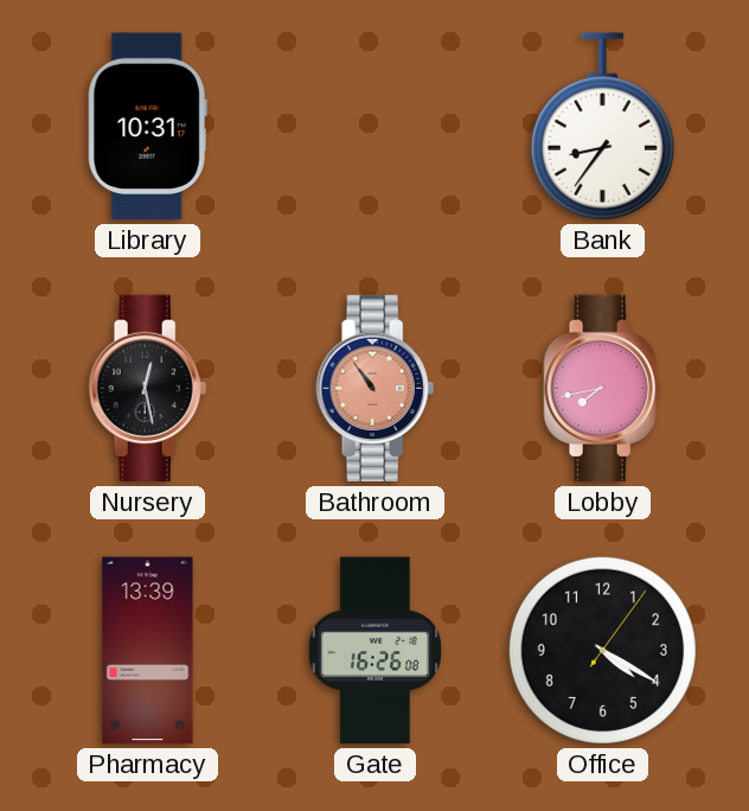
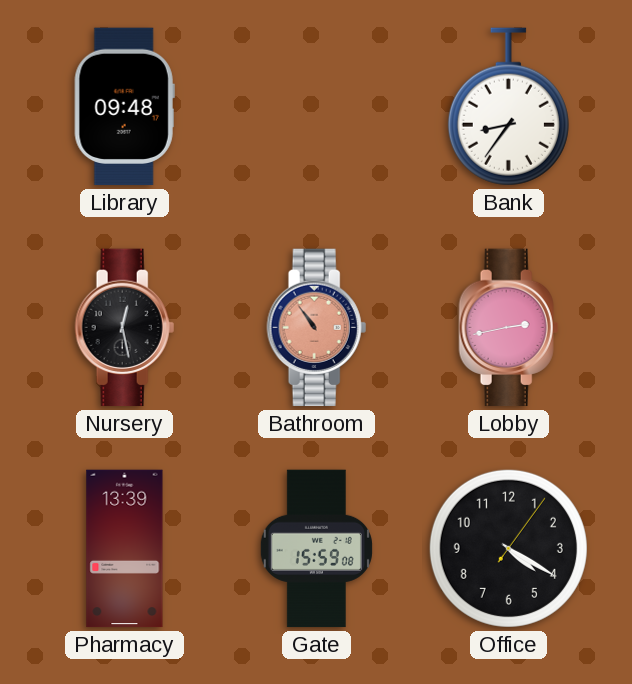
Library: 10:31 -> 09:48
Lobby: 7:43 -> 2:43
Gate: 16:26 -> 15:59
